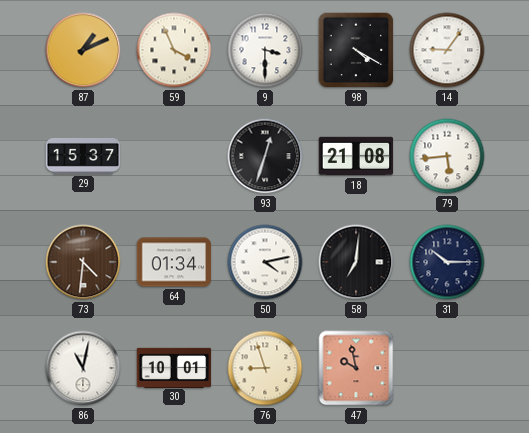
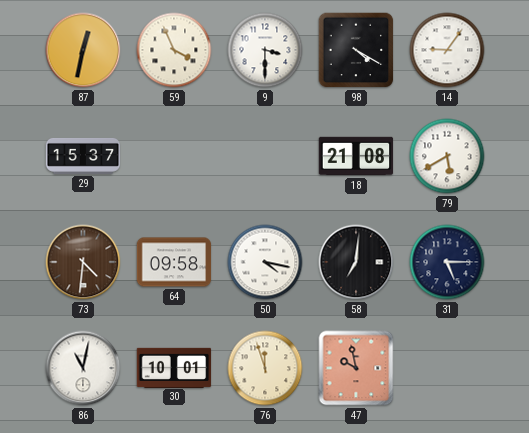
87: 1:11 -> 12:32
93: 12:33 -> none
79: 5:44 -> 5:40
64: 01:34 -> 09:58
50: 4:13 -> 4:17
31: 10:15 -> 5:15
76: 8:57 -> 11:57
